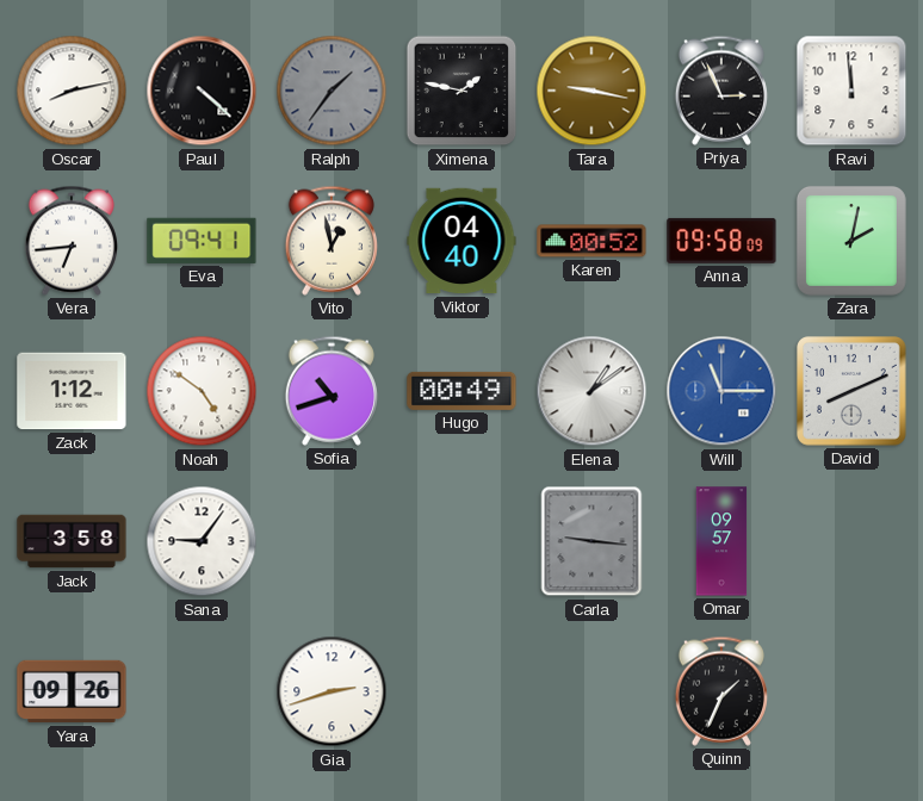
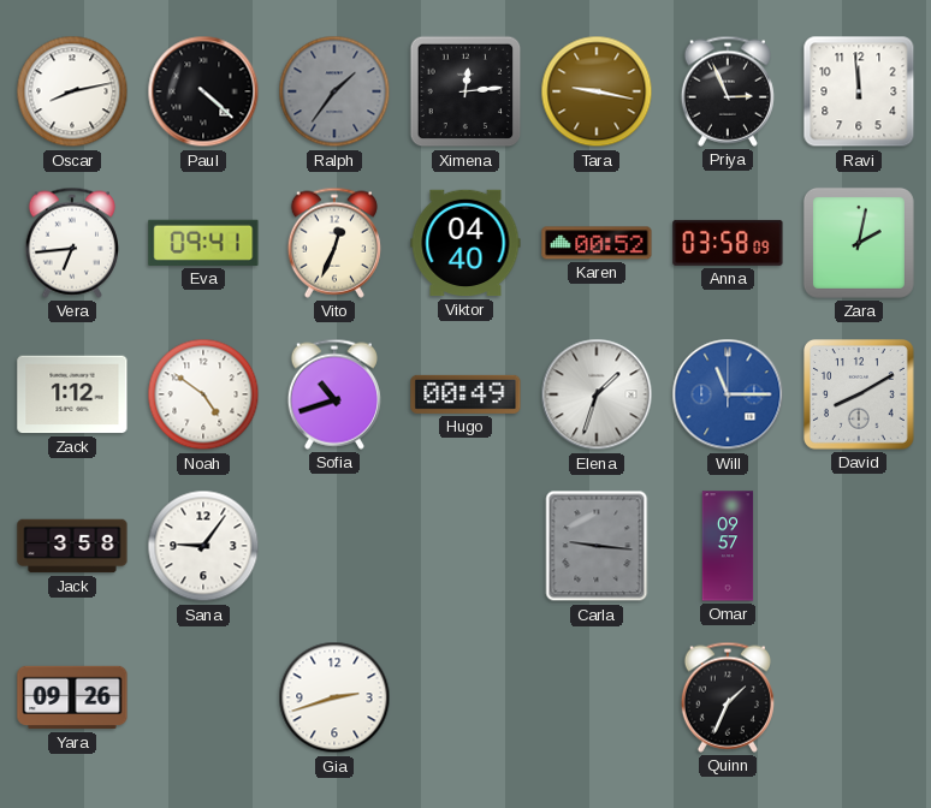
Ximena: 1:47 -> 12:14
Vito: 12:58 -> 12:34
Anna: 09:58 -> 03:58
Elena: 1:09 -> 1:33
David: 8:11 -> 8:10
